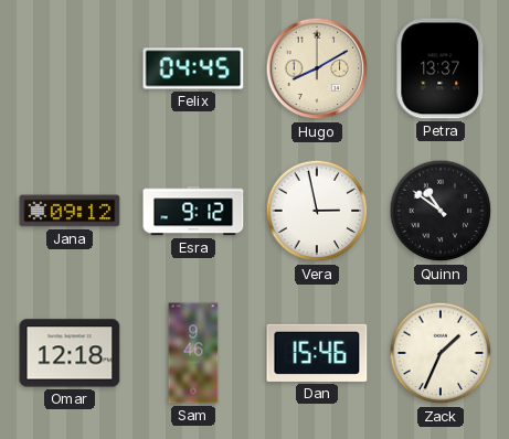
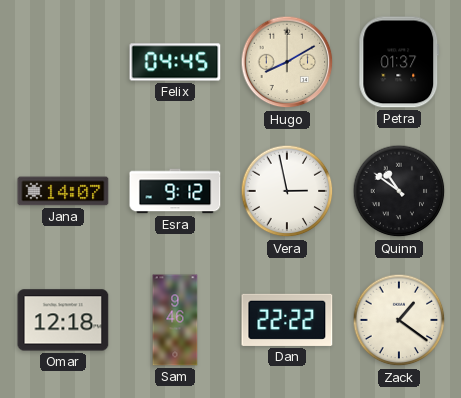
Petra: 13:37 -> 01:37
Jana: 09:12 -> 14:07
Dan: 15:46 -> 22:22
Zack: 1:34 -> 1:21
